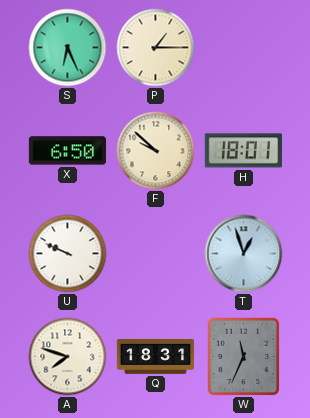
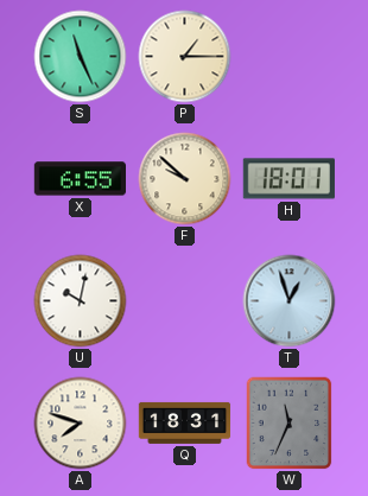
S: 6:26 -> 11:26
X: 6:50 -> 6:55
U: 9:49 -> 10:02
